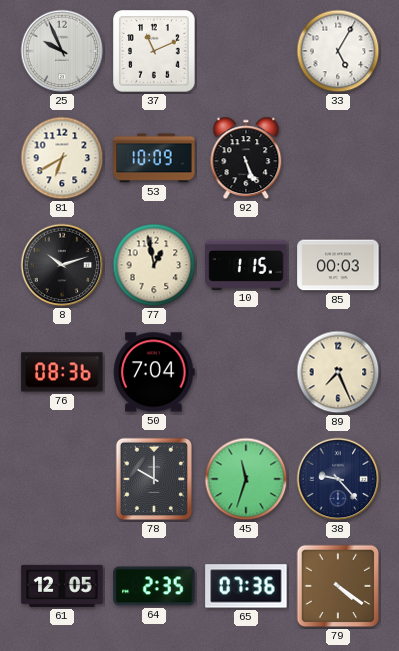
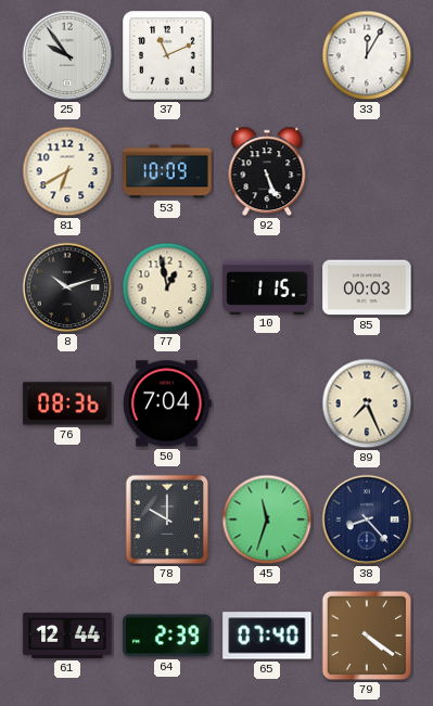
25: 9:56 -> 9:54
33: 5:05 -> 12:05
38: 9:23 -> 8:23
61: 12:05 -> 12:44
64: 2:35 -> 2:39
65: 07:36 -> 07:40
